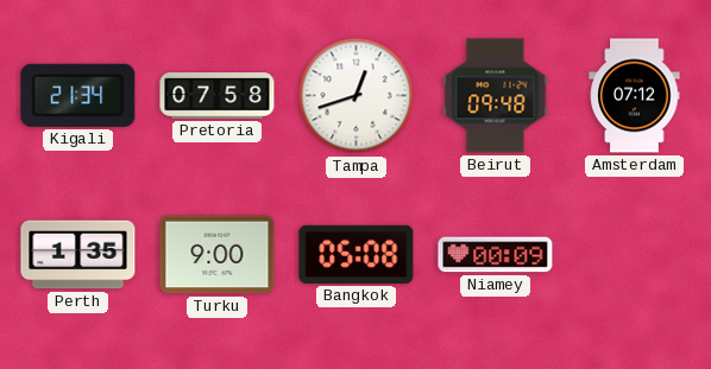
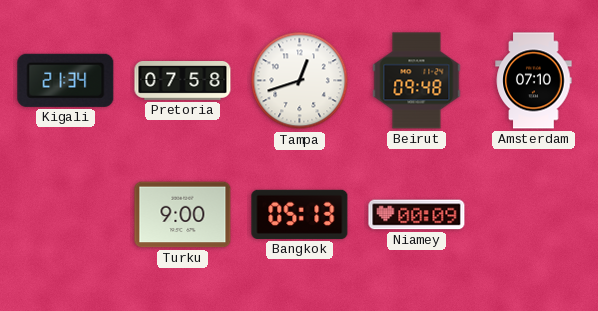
Amsterdam: 07:12 -> 07:10
Perth: 1:35 -> none
Bangkok: 05:08 -> 05:13
